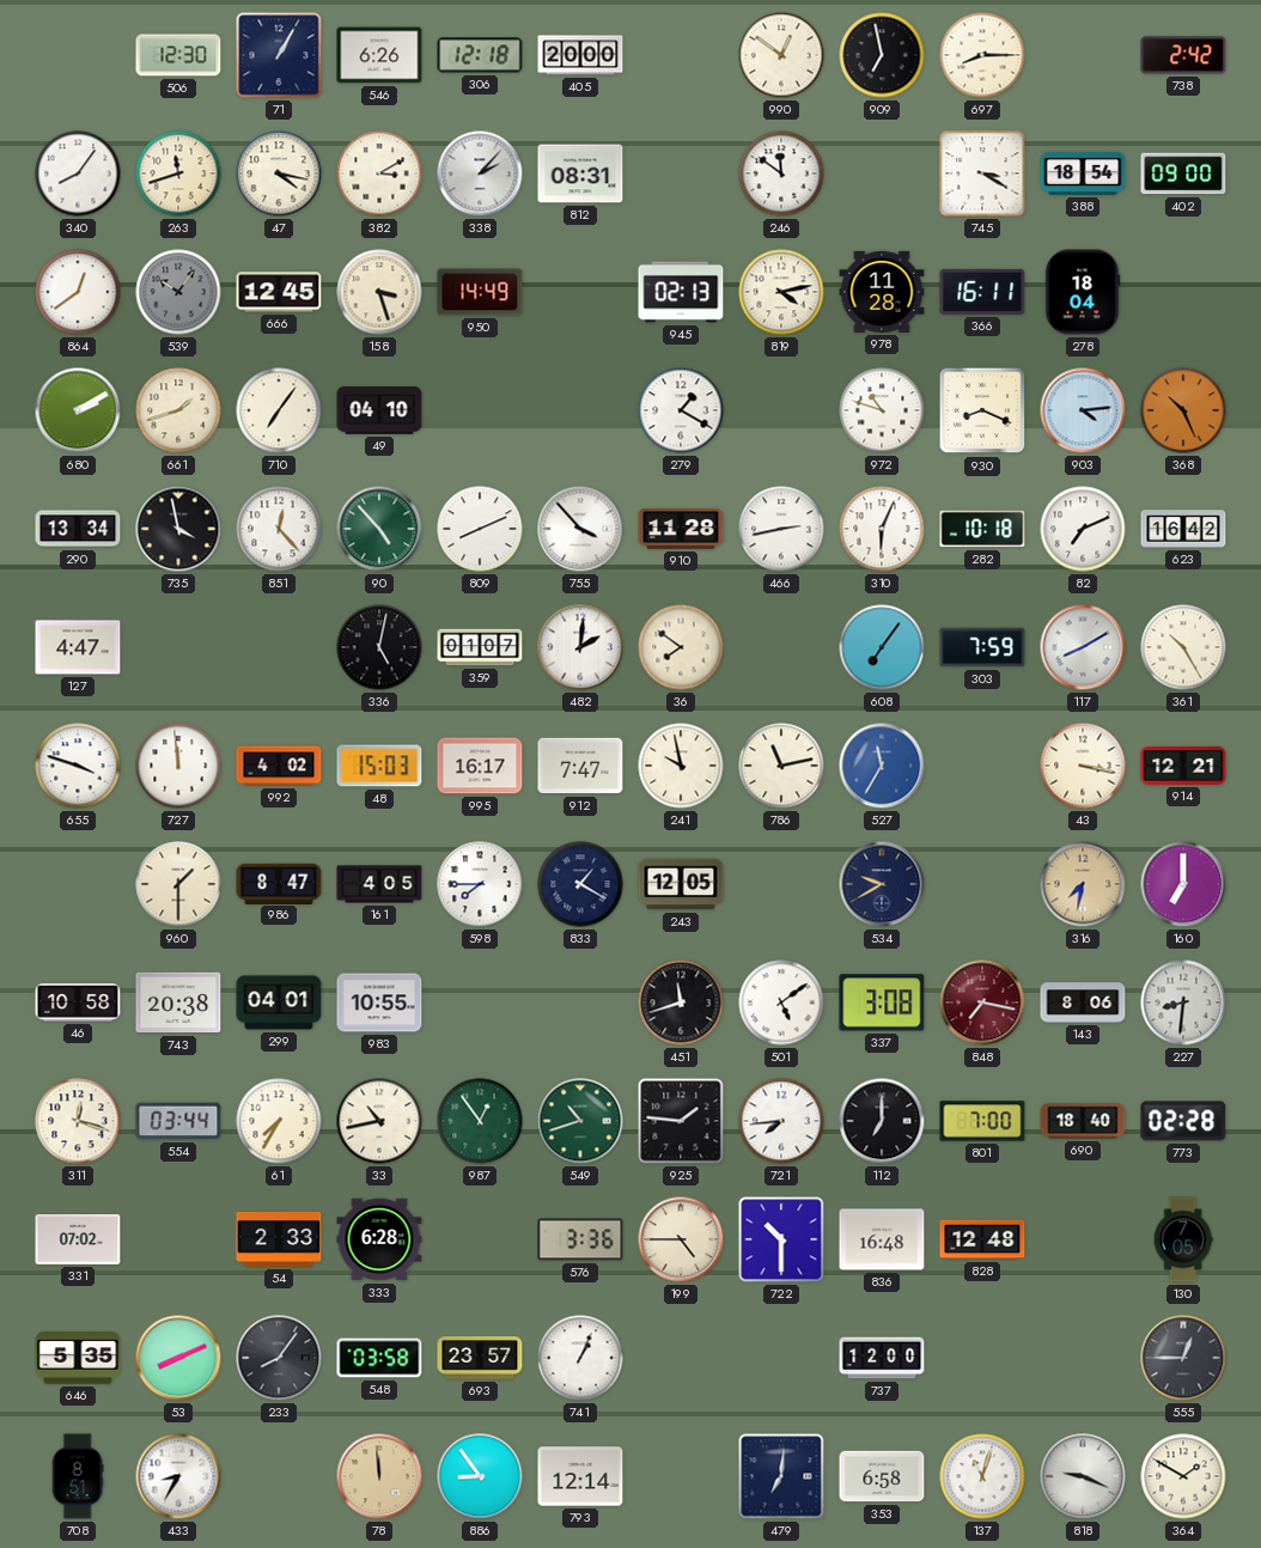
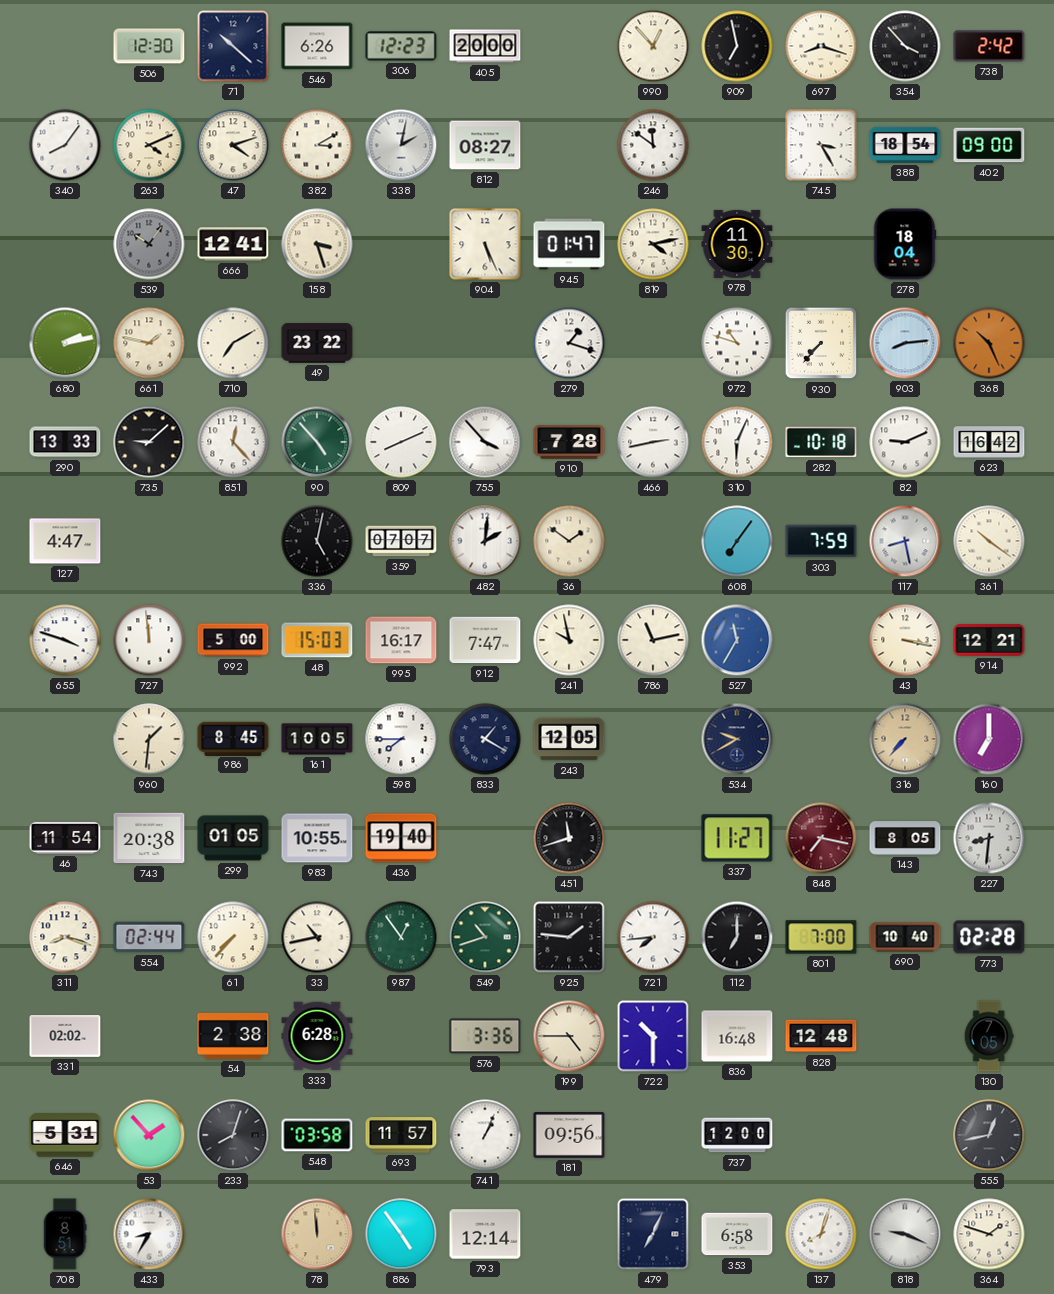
71: 1:05 -> 10:22
306: 12:18 -> 12:23
990: 12:51 -> 12:53
697: 8:15 -> 8:18
354: none -> 3:53
263: 11:42 -> 4:11
47: 4:17 -> 4:12
338: 2:07 -> 2:02
812: 08:31 -> 08:27
745: 3:20 -> 3:25
864: 12:39 -> none
666: 12:45 -> 12:41
950: 14:49 -> none
904: none -> 5:26
945: 02:13 -> 01:47
978: 11:28 -> 11:30
366: 16:11 -> none
680: 2:10 -> 2:13
661: 1:42 -> 1:47
710: 7:06 -> 7:10
49: 04:10 -> 23:22
279: 1:20 -> 1:18
930: 8:19 -> 7:37
903: 4:14 -> 8:14
290: 13:34 -> 13:33
735: 3:58 -> 9:08
910: 11:28 -> 7:28
82: 7:11 -> 9:11
359: 01:07 -> 07:07
36: 7:51 -> 1:51
117: 8:10 -> 8:28
361: 10:25 -> 10:21
992: 4:02 -> 5:00
960: 1:30 -> 1:31
986: 8:47 -> 8:45
161: 4:05 -> 10:05
316: 7:32 -> 7:37
46: 10:58 -> 11:54
299: 04:01 -> 01:05
436: none -> 19:40
501: 5:09 -> none
337: 3:08 -> 11:27
143: 8:06 -> 8:05
311: 12:18 -> 8:18
554: 03:44 -> 02:44
61: 7:35 -> 7:37
690: 18:40 -> 10:40
331: 07:02 -> 02:02
54: 2:33 -> 2:38
646: 5:35 -> 5:31
53: 8:11 -> 1:53
233: 8:06 -> 8:03
693: 23:57 -> 11:57
181: none -> 09:56
555: 12:45 -> 12:43
886: 8:54 -> 4:54
479: 7:01 -> 7:04
137: 11:03 -> 8:03
364: 1:50 -> 1:48
